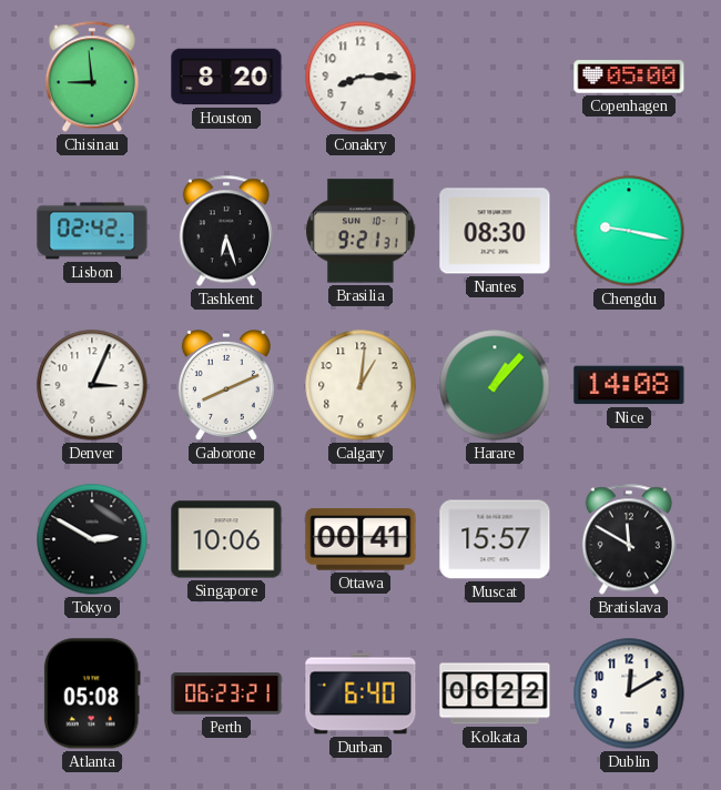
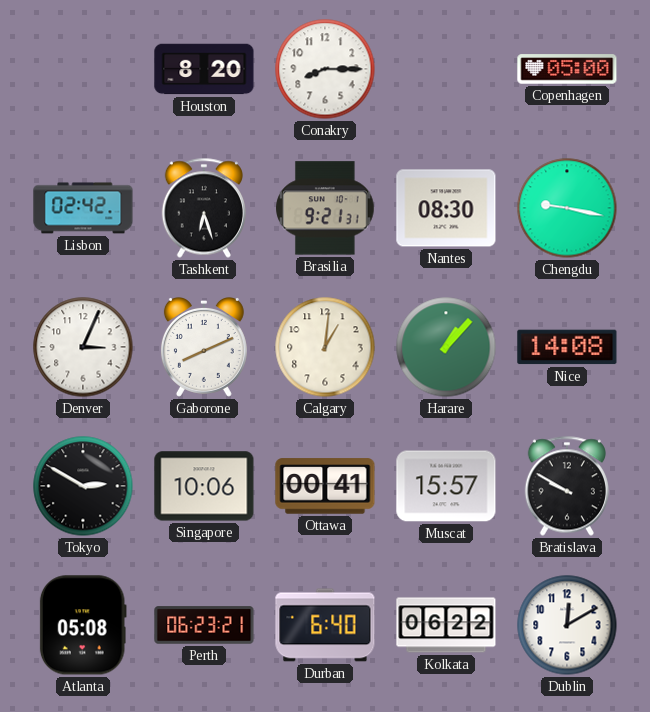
Chisinau: 8:59 -> none
Bratislava: 11:50 -> 9:50
